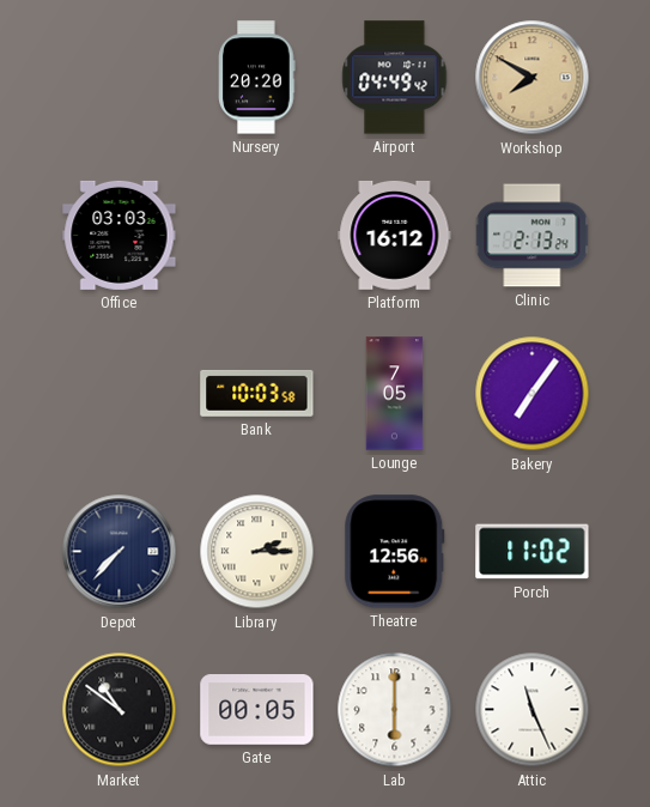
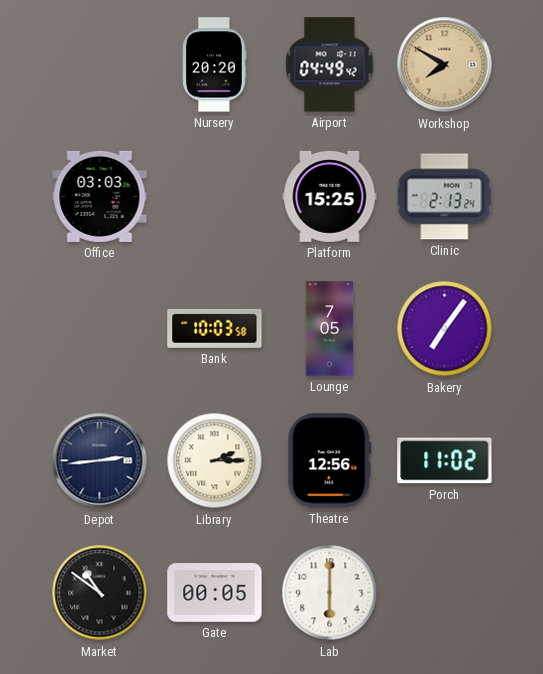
Platform: 16:12 -> 15:25
Depot: 7:37 -> 2:44
Attic: 11:26 -> none
